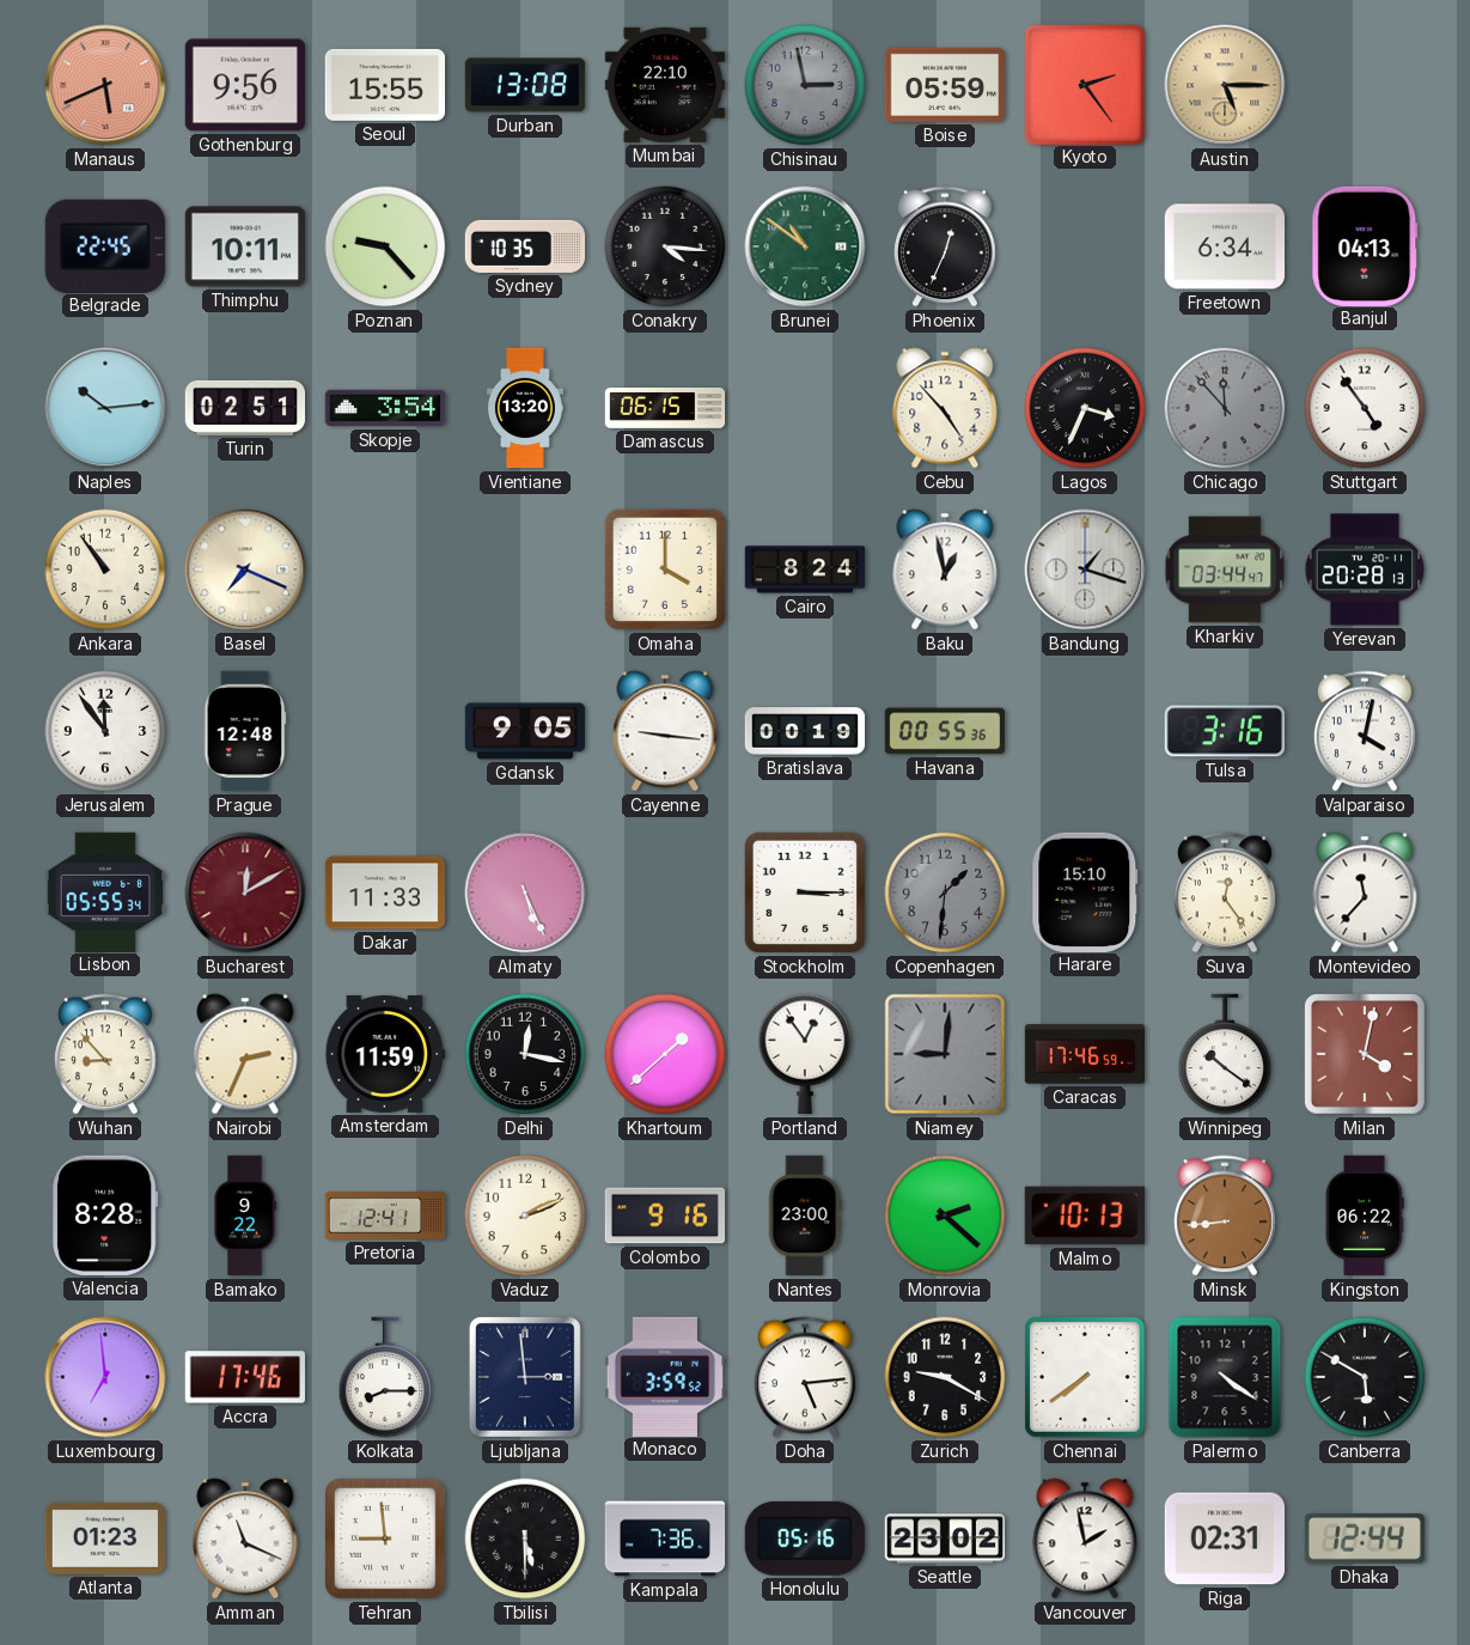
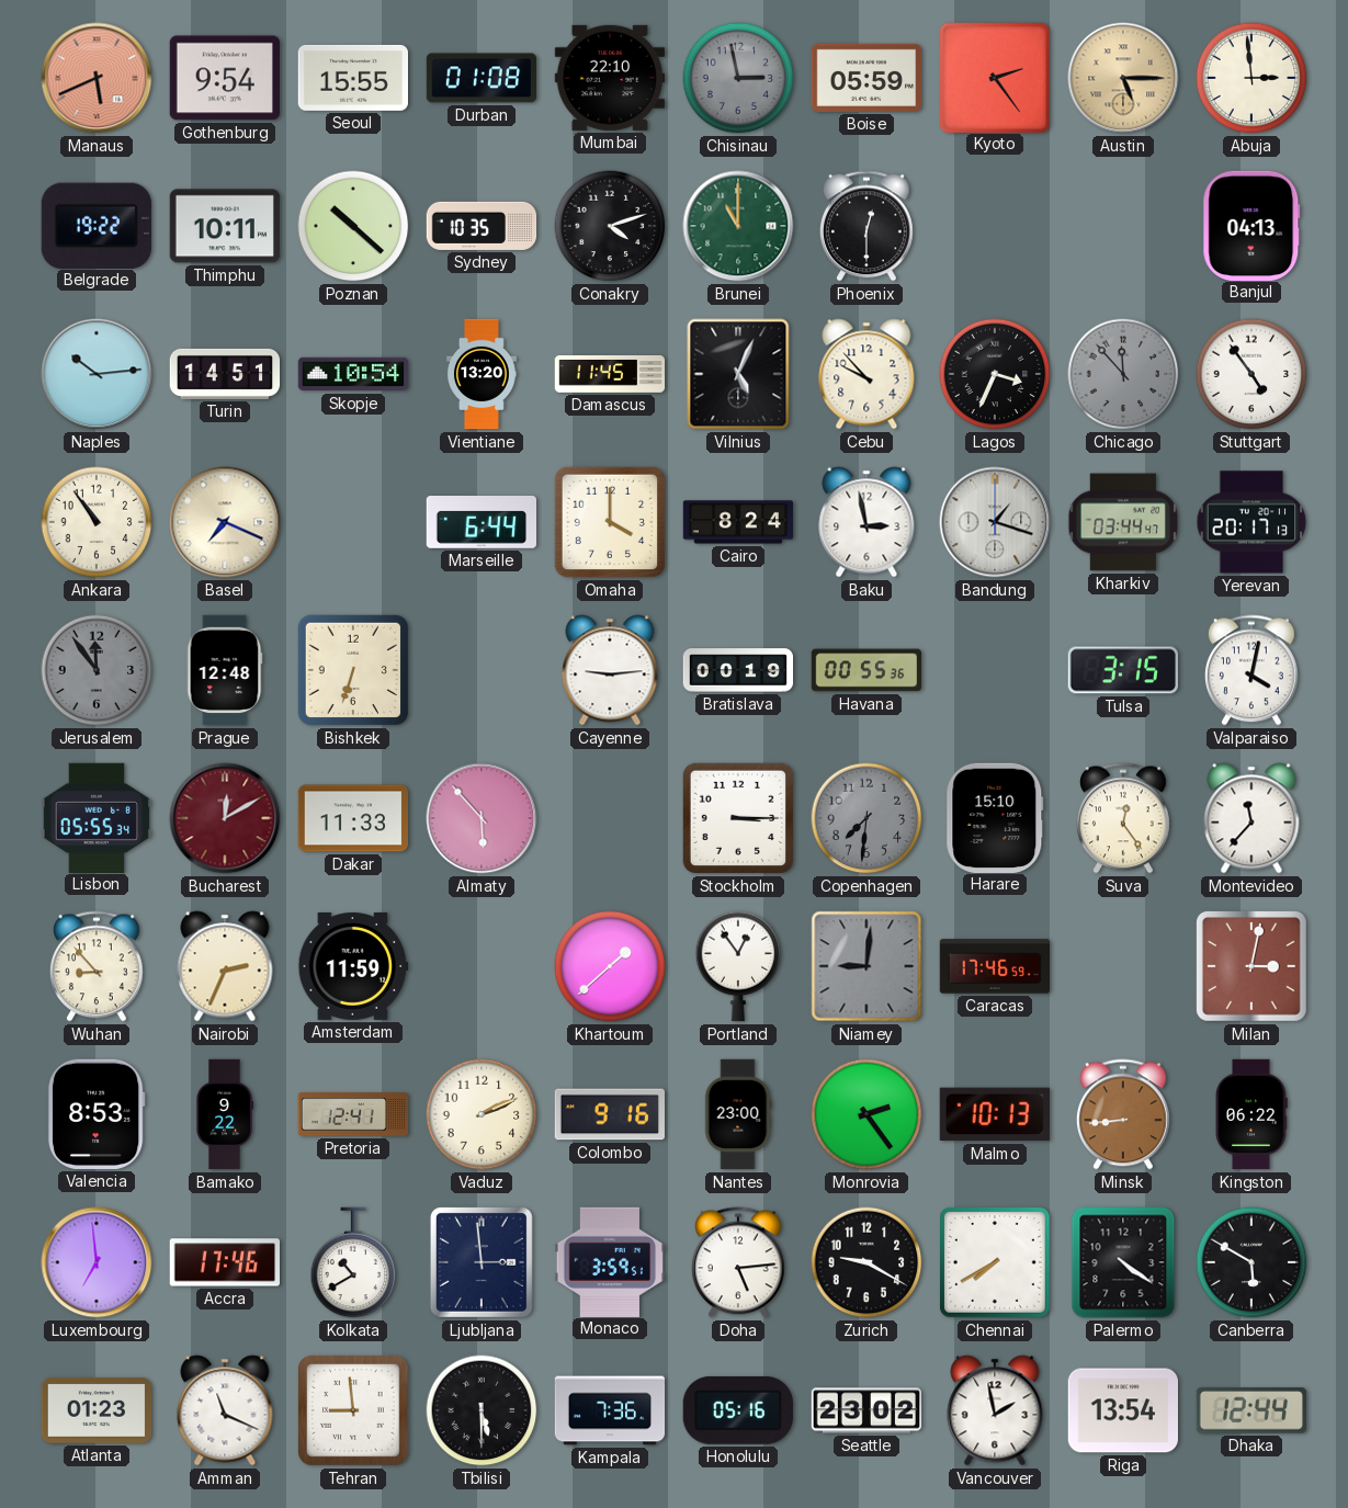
Gothenburg: 9:56 -> 9:54
Durban: 13:08 -> 01:08
Abuja: none -> 2:59
Belgrade: 22:45 -> 19:22
Poznan: 9:23 -> 10:22
Conakry: 4:16 -> 4:12
Brunei: 10:51 -> 11:00
Phoenix: 12:34 -> 12:30
Freetown: 6:34 -> none
Turin: 02:51 -> 14:51
Skopje: 3:54 -> 10:54
Damascus: 06:15 -> 11:45
Vilnius: none -> 5:04
Cebu: 4:53 -> 9:53
Marseille: none -> 6:44
Baku: 12:58 -> 2:58
Yerevan: 20:28 -> 20:17
Jerusalem dial: white -> grey
Bishkek: none -> 6:33
Gdansk: 9:05 -> none
Cayenne: 9:16 -> 9:14
Tulsa: 3:16 -> 3:15
Almaty: 5:26 -> 5:53
Copenhagen: 1:31 -> 7:31
Delhi: 12:17 -> none
Winnipeg: 10:21 -> none
Milan: 4:02 -> 3:02
Valencia: 8:28 -> 8:53
Monrovia: 2:22 -> 2:24
Kolkata: 8:15 -> 10:40
Monaco: 3:59:52 -> 3:59:51
Chennai: 7:39 -> 7:40
Riga: 02:31 -> 13:54
